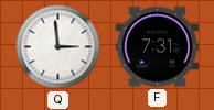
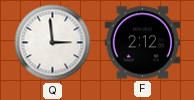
F: 7:31 -> 2:12
